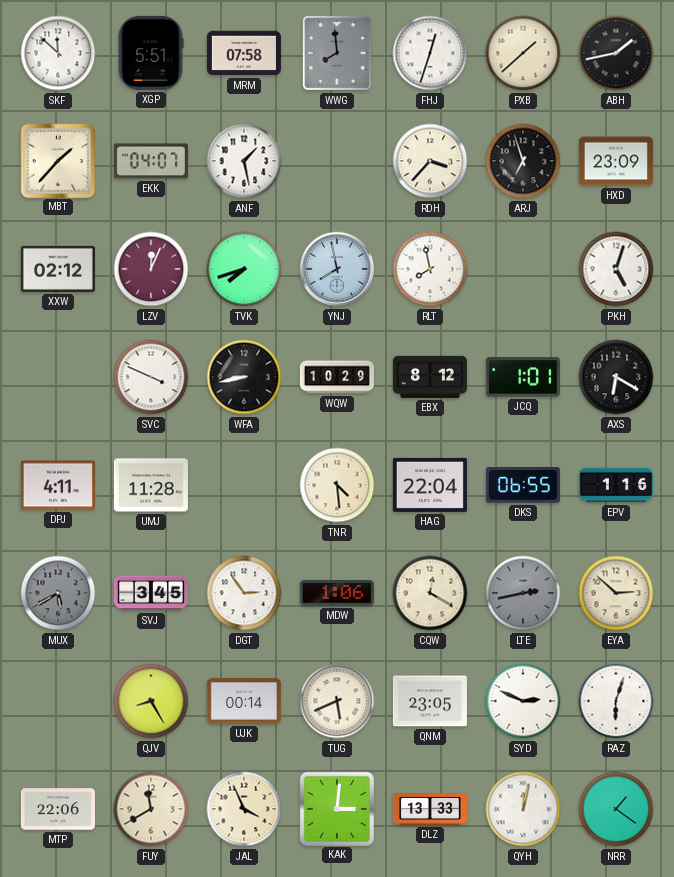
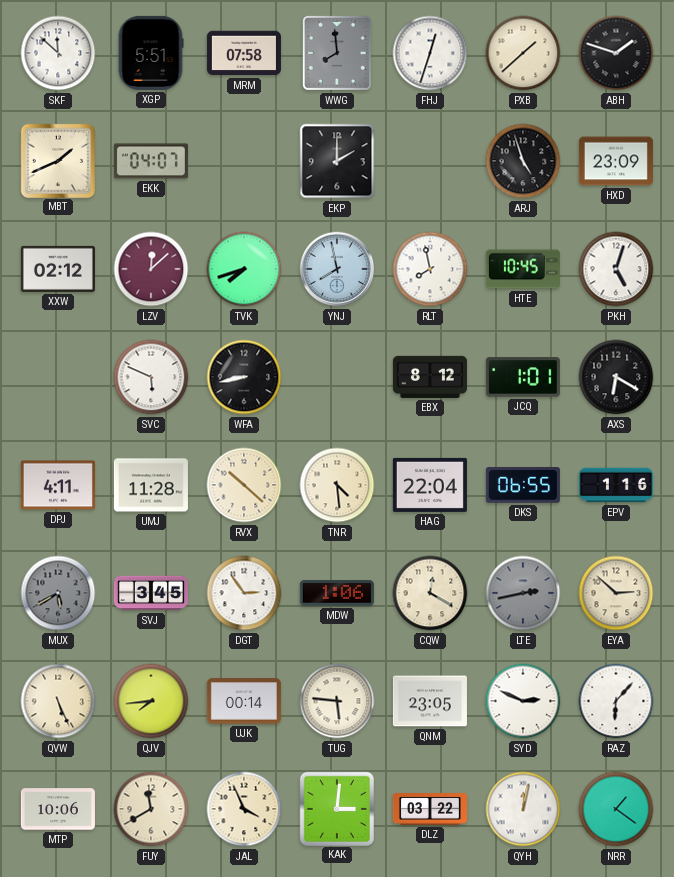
ABH: 1:43 -> 1:48
MBT: 1:37 -> 1:41
ANF: 1:28 -> none
EKP: none -> 2:00
RDH: 3:37 -> none
ARJ: 6:57 -> 4:57
LZV: 12:04 -> 12:08
HTE: none -> 10:45
SVC: 3:49 -> 5:49
WQW: 10:29 -> none
RVX: none -> 10:22
QVW: none -> 5:26
QJV: 8:25 -> 7:44
TUG: 5:41 -> 5:46
RAZ: 6:03 -> 6:07
MTP: 22:06 -> 10:06
DLZ: 13:33 -> 03:22
